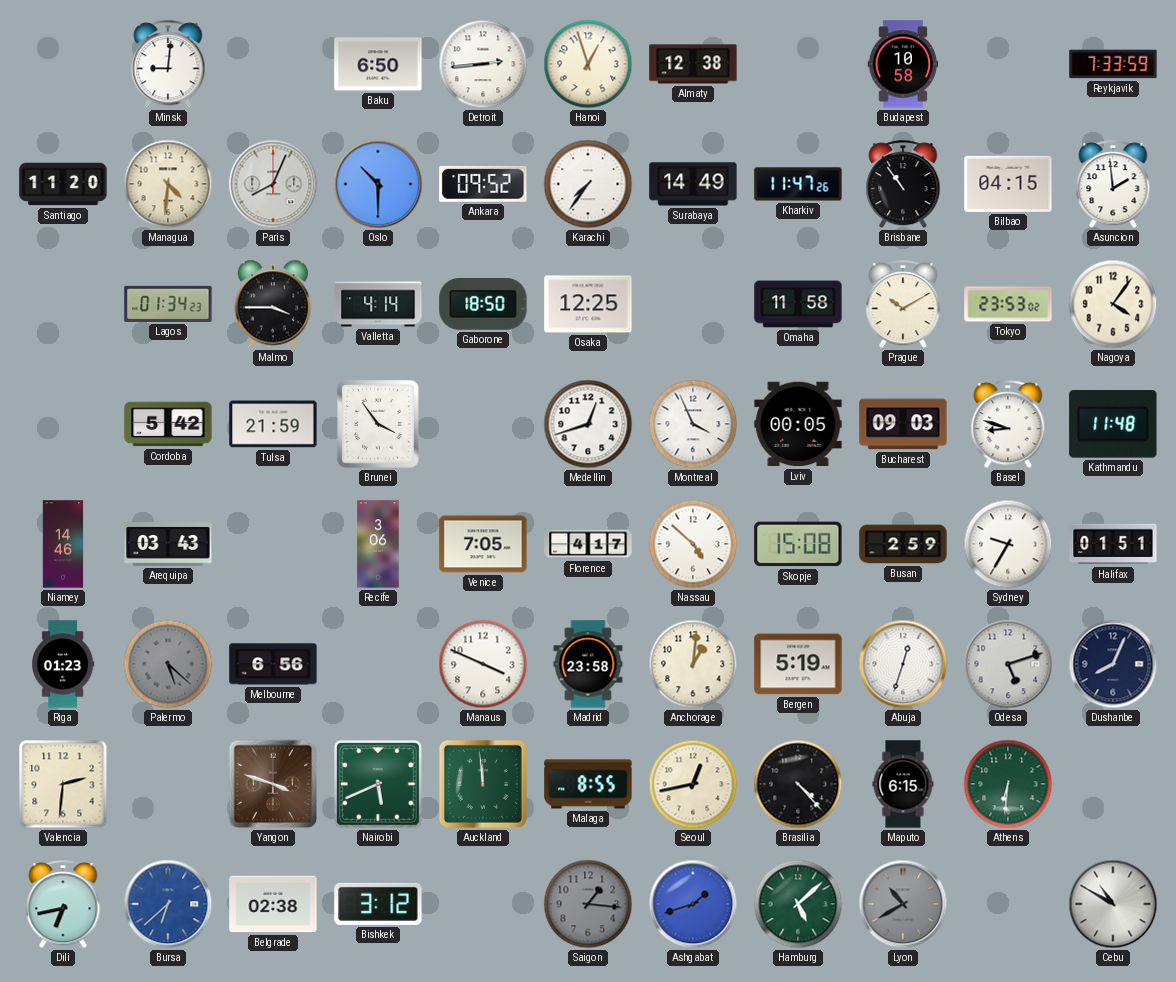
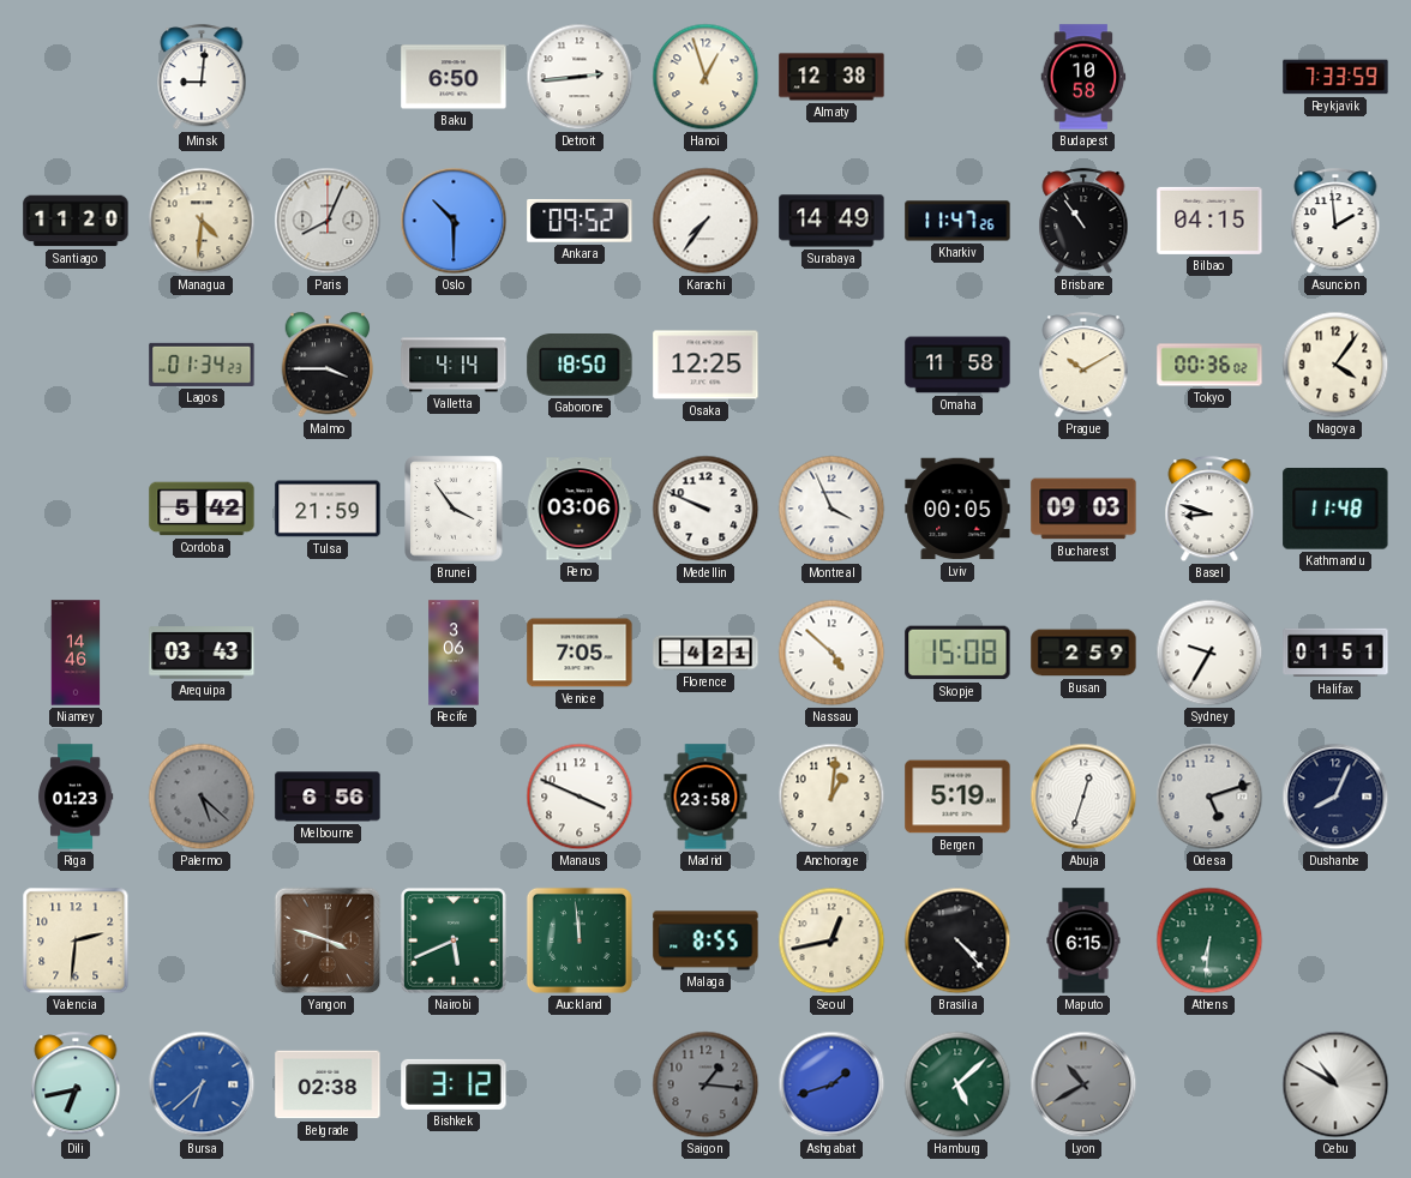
Tokyo: 23:53 -> 00:36
Reno: none -> 03:06
Medellin: 12:42 -> 9:49
Florence: 4:17 -> 4:21
